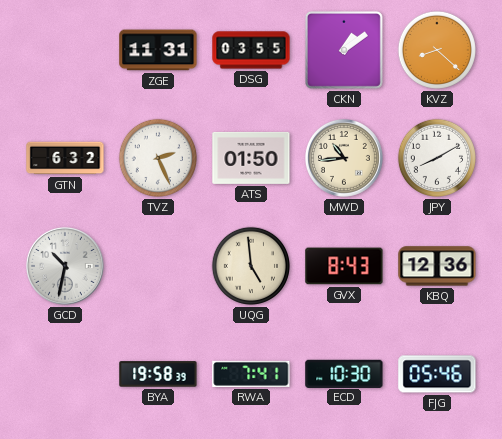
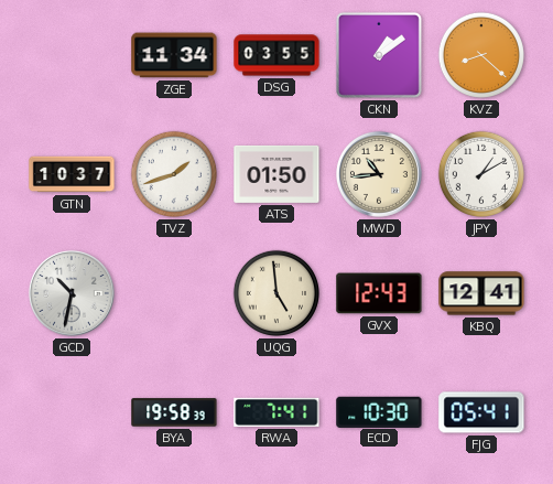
ZGE: 11:31 -> 11:34
GTN: 6:32 -> 10:37
TVZ: 2:26 -> 1:42
JPY: 8:10 -> 1:10
GVX: 8:43 -> 12:43
KBQ: 12:36 -> 12:41
FJG: 05:46 -> 05:41
